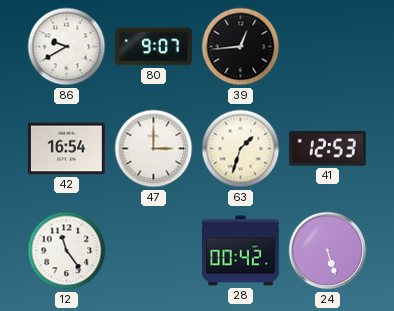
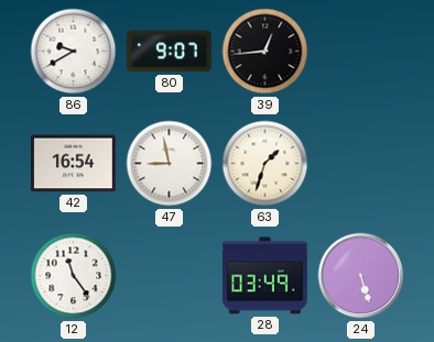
47: 3:00 -> 8:58
41: 12:53 -> none
28: 00:42 -> 03:49
